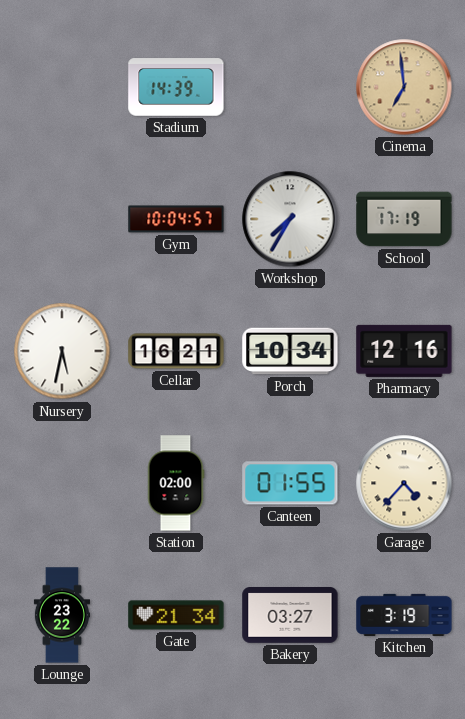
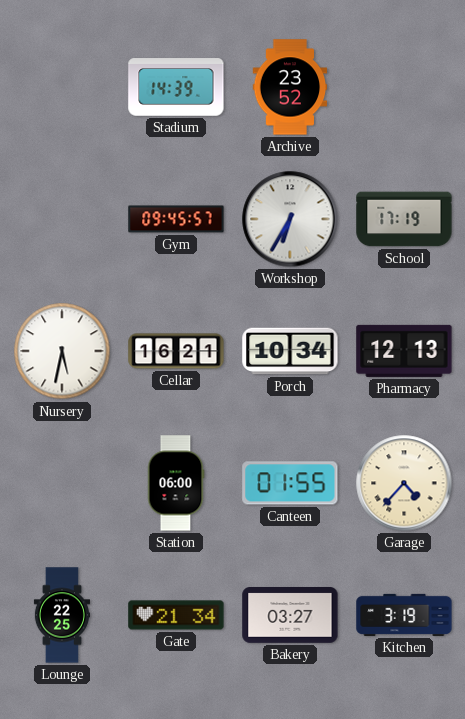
Archive: none -> 23:52
Cinema: 6:59 -> none
Gym: 10:04 -> 09:45
Workshop: 7:35 -> 6:35
Pharmacy: 12:16 -> 12:13
Station: 02:00 -> 06:00
Lounge: 23:22 -> 22:25
